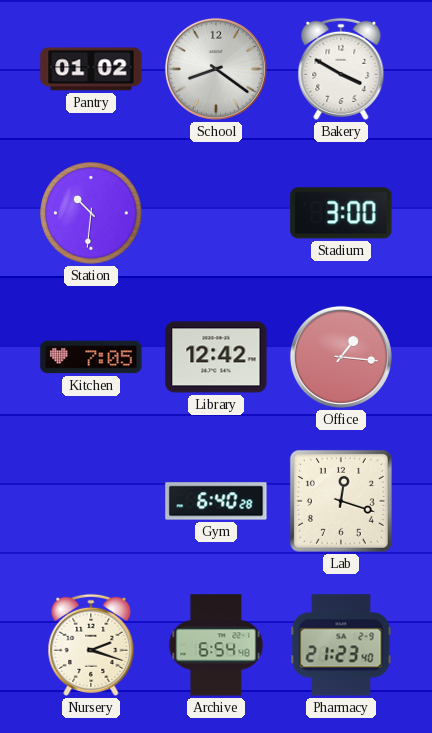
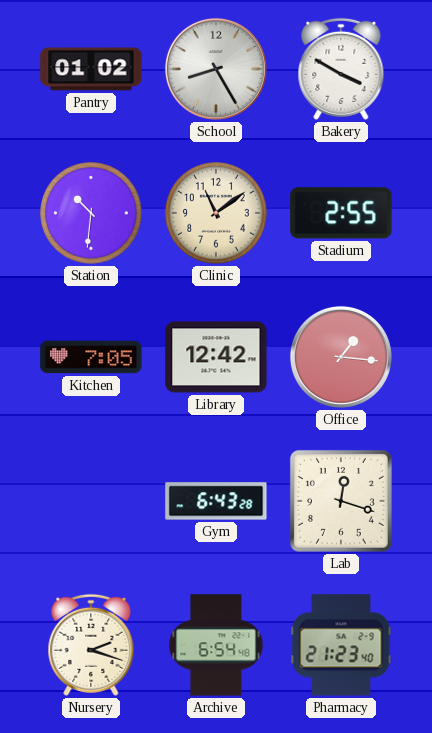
School: 8:21 -> 8:25
Clinic: none -> 11:09
Stadium: 3:00 -> 2:55
Gym: 6:40 -> 6:43
